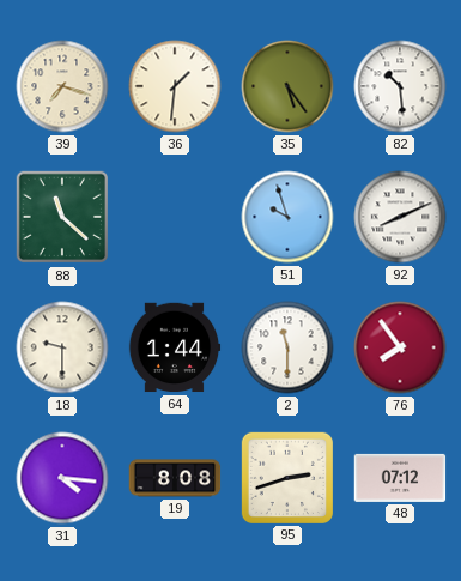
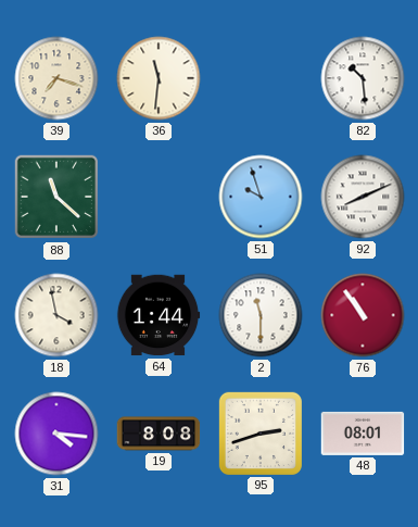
36: 1:31 -> 11:31
35: 5:24 -> none
18: 9:30 -> 3:58
76: 7:54 -> 10:54
48: 07:12 -> 08:01
